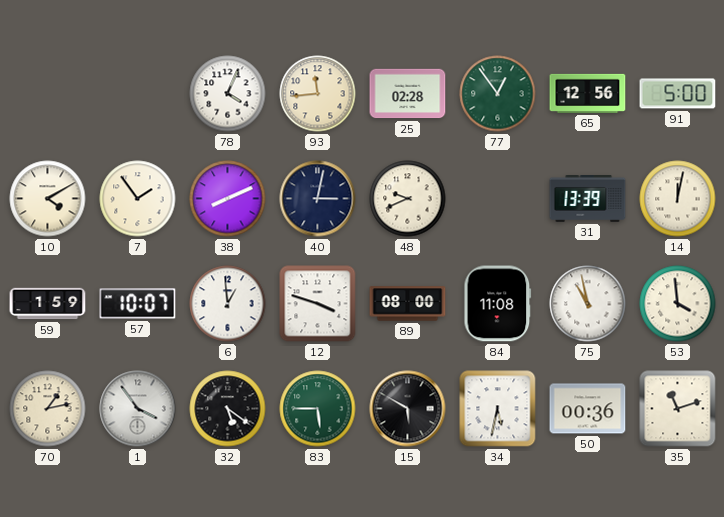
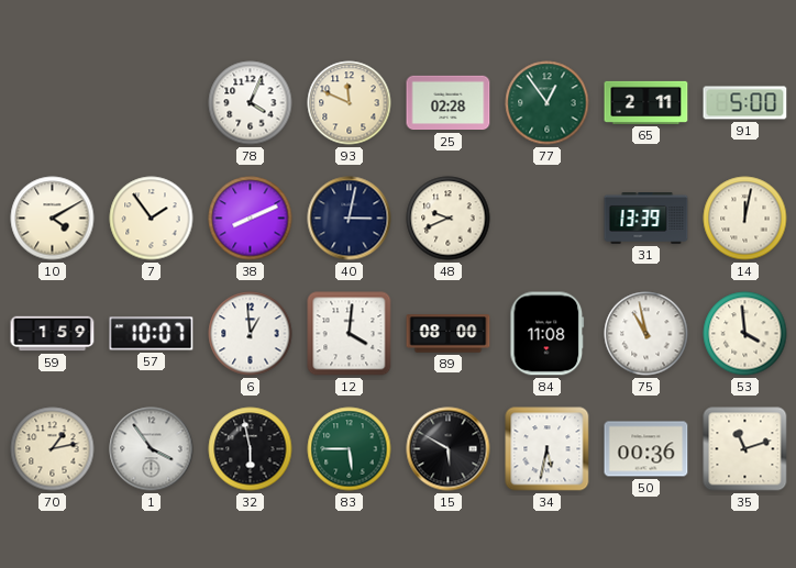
93: 11:44 -> 11:49
65: 12:56 -> 2:11
12: 3:48 -> 4:01
32: 5:21 -> 5:58
